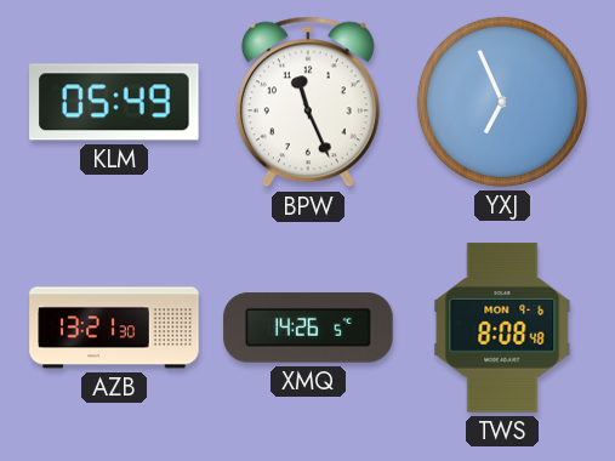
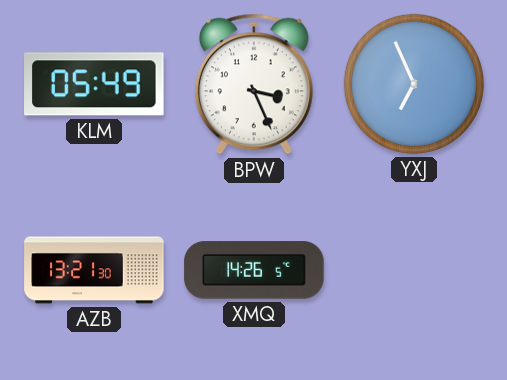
BPW: 11:26 -> 3:26
TWS: 8:08 -> none
